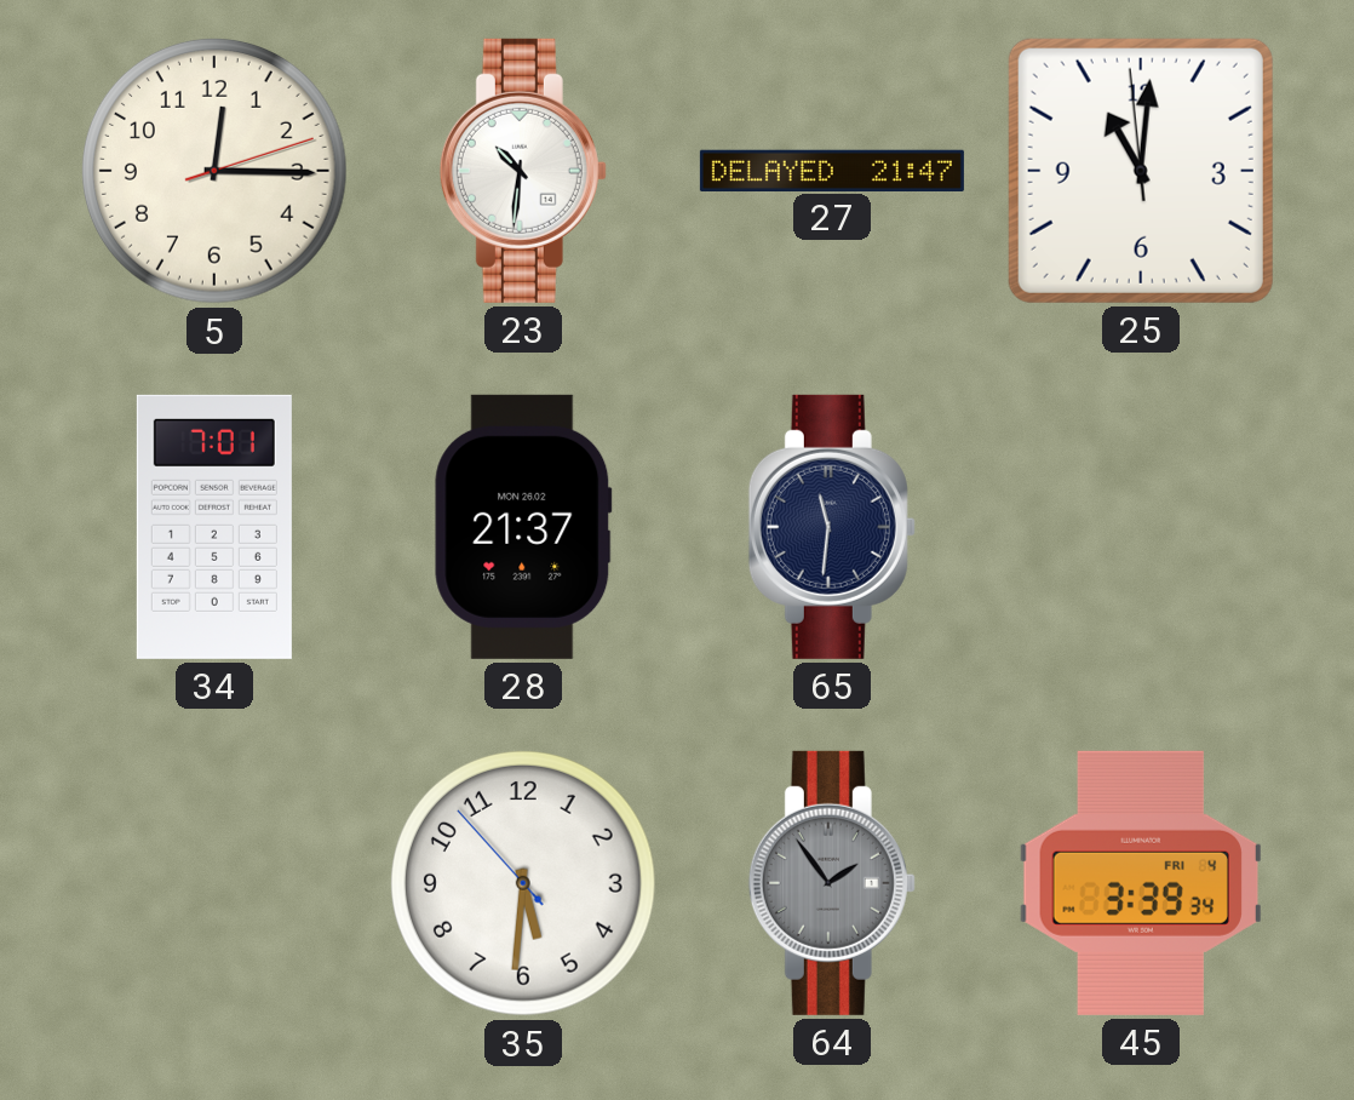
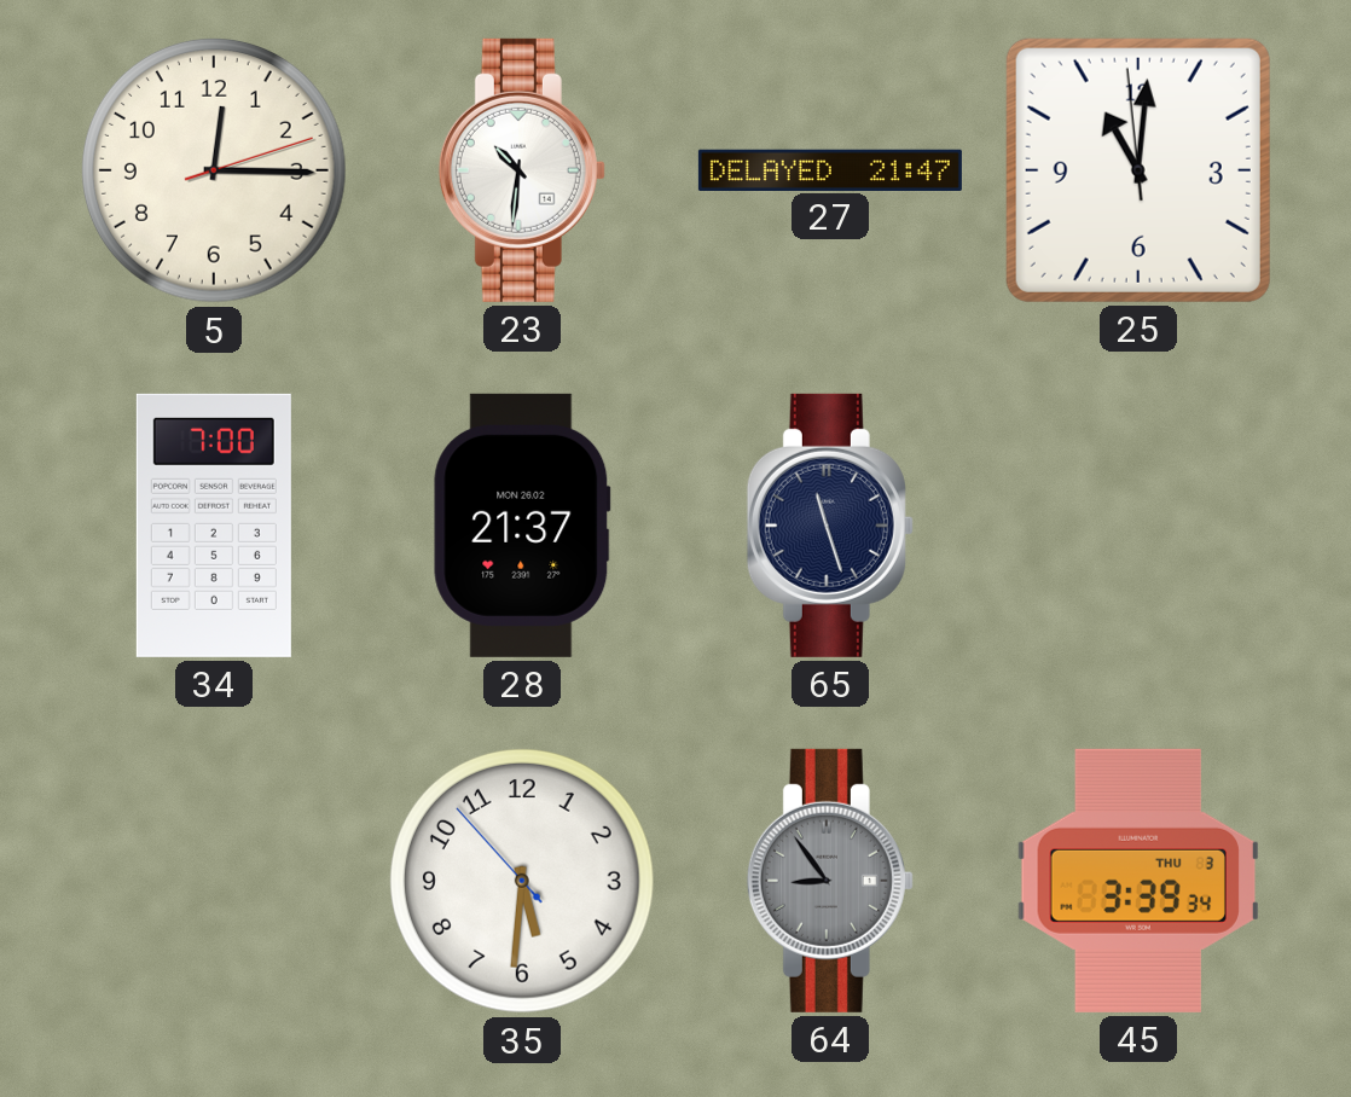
34: 7:01 -> 7:00
65: 11:31 -> 11:27
64: 1:54 -> 8:54
45 date: FRI 4 -> THU 3
